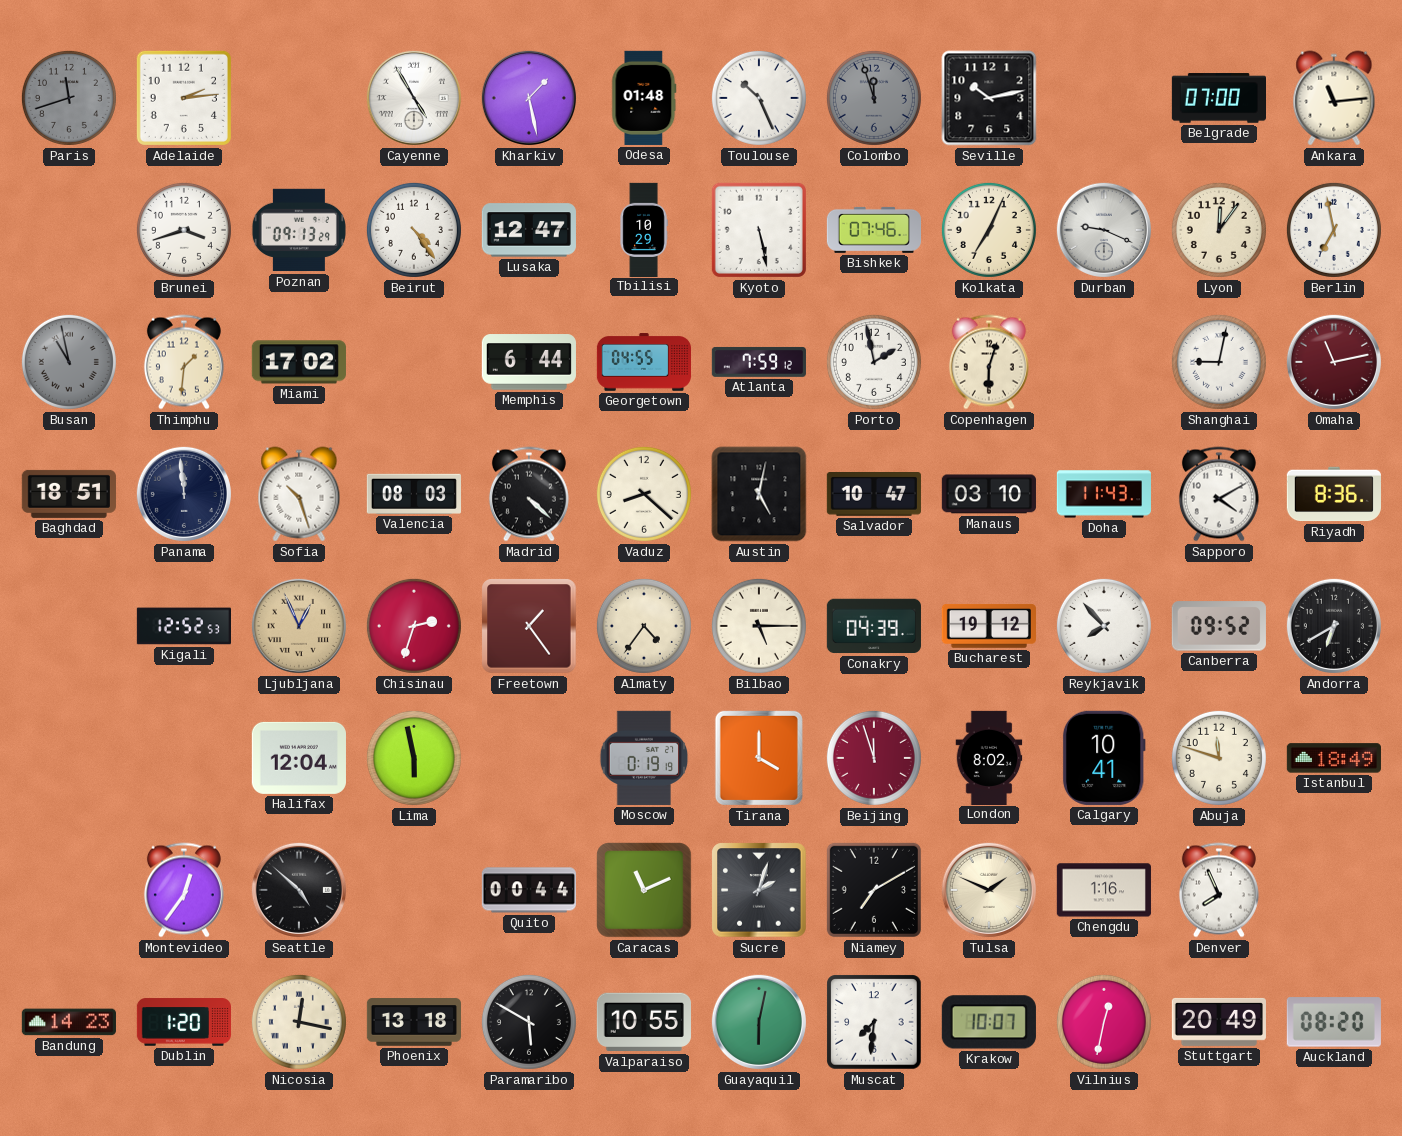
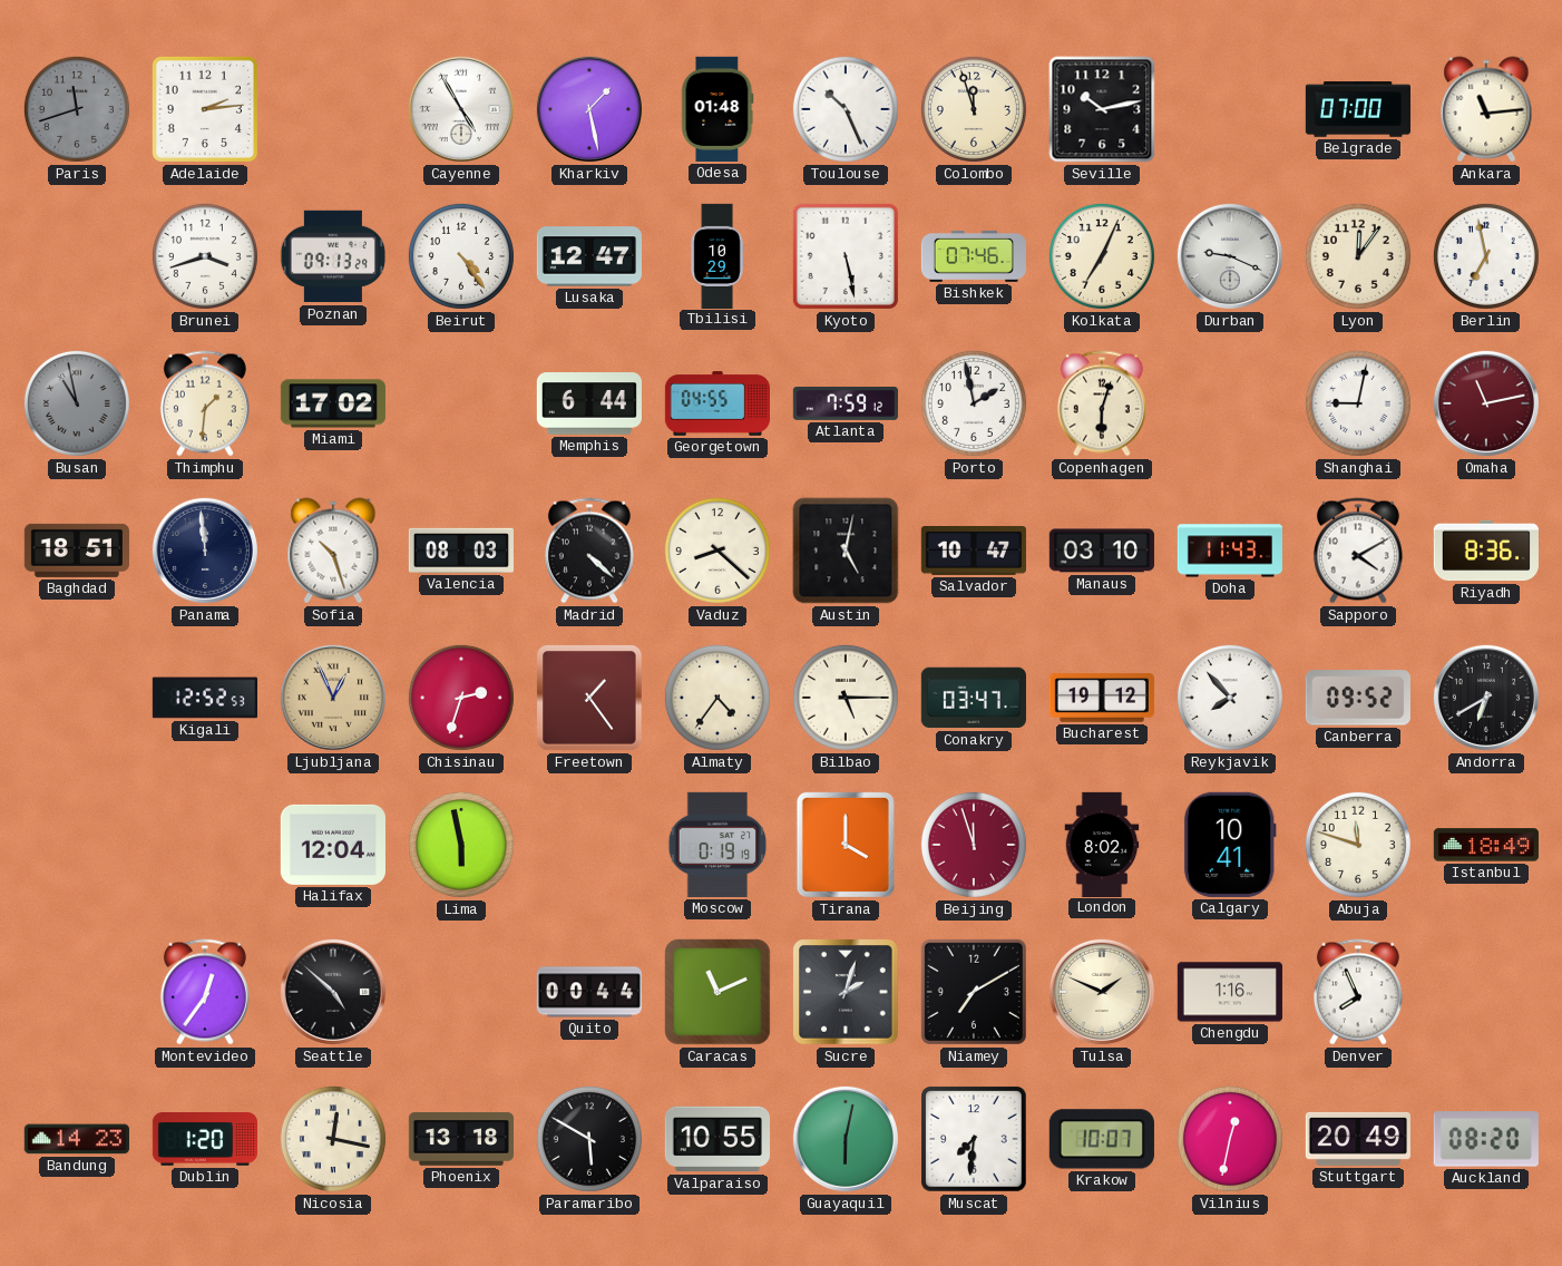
Colombo dial: grey -> cream
Conakry: 04:39 -> 03:47
